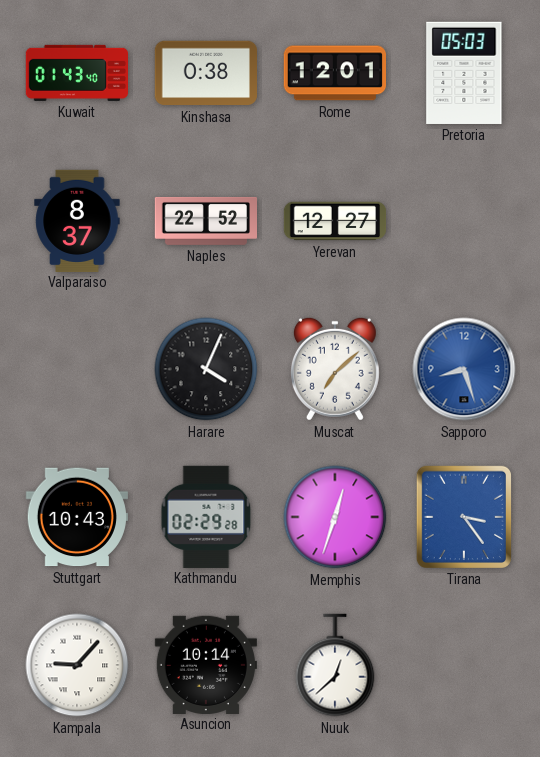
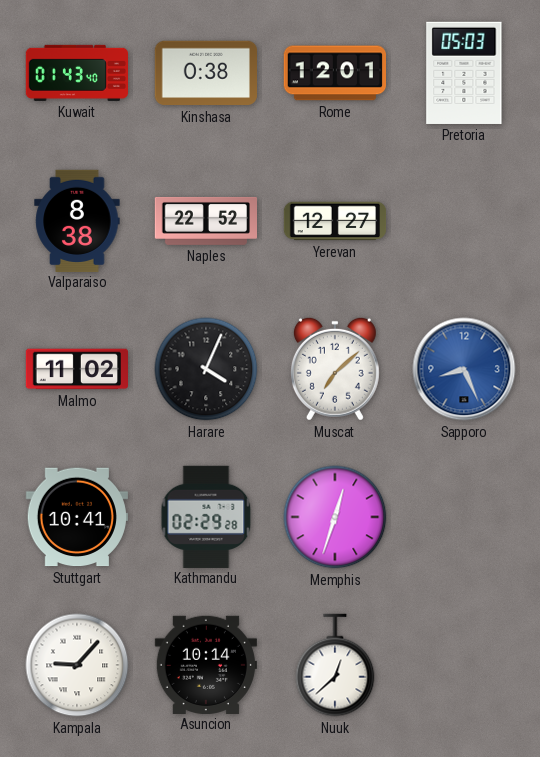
Valparaiso: 8:37 -> 8:38
Malmo: none -> 11:02
Sapporo: 8:27 -> 8:26
Stuttgart: 10:43 -> 10:41
Tirana: 3:24 -> none
